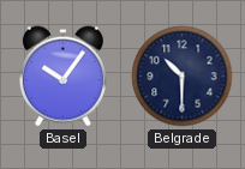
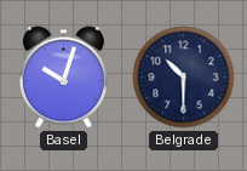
Basel: 10:06 -> 10:03
